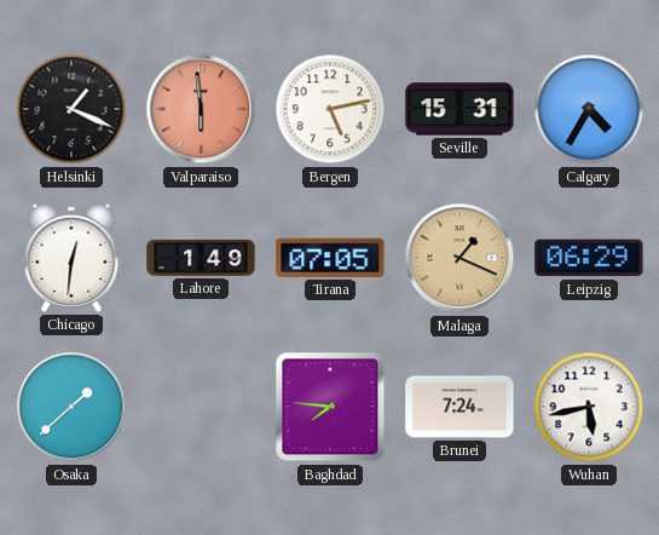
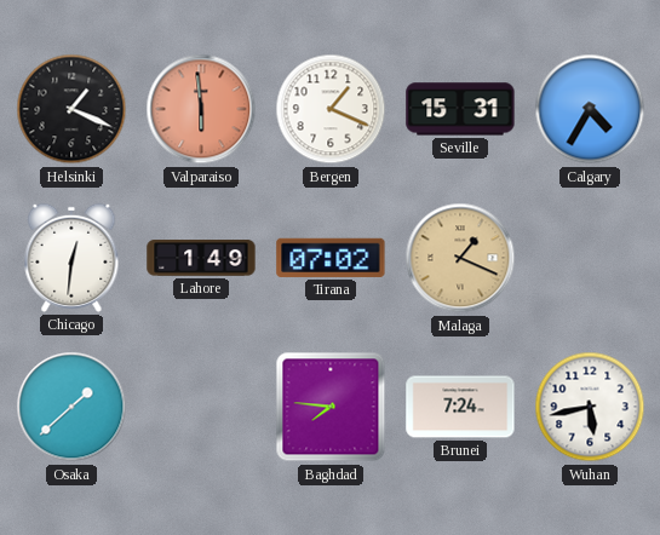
Bergen: 5:13 -> 1:19
Tirana: 07:05 -> 07:02
Leipzig: 06:29 -> none
